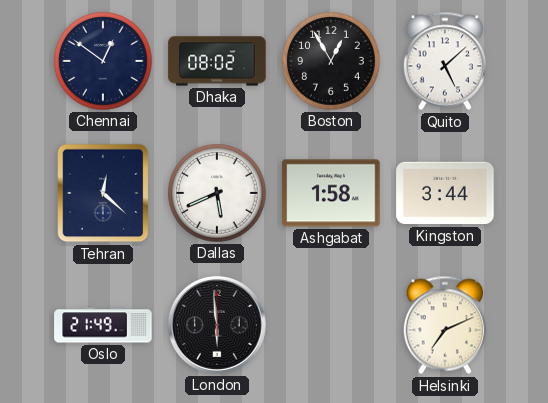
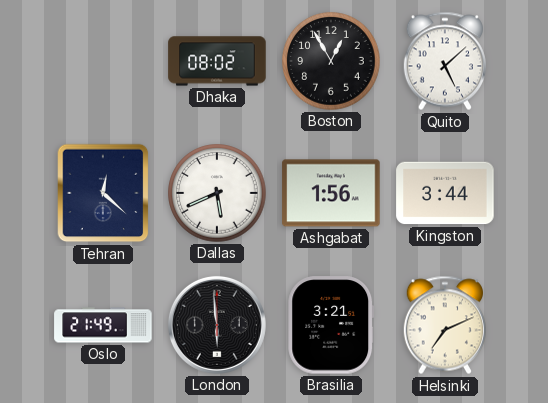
Chennai: 12:51 -> none
Ashgabat: 1:58 -> 1:56
Brasilia: none -> 3:21
